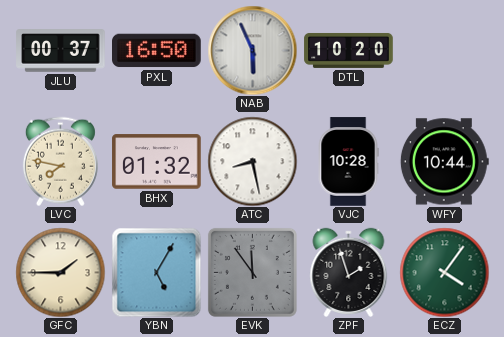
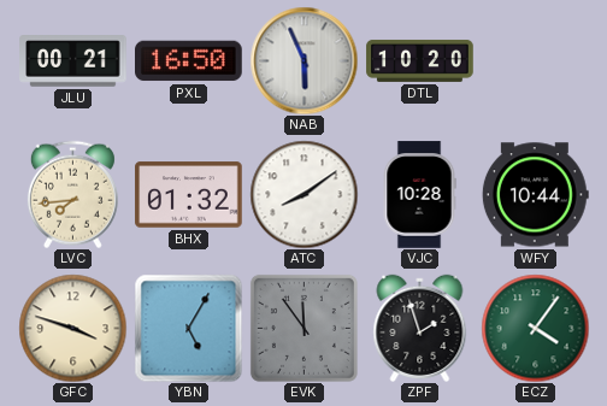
JLU: 00:37 -> 00:21
LVC: 7:47 -> 7:44
ATC: 8:28 -> 8:09
GFC: 1:45 -> 3:48
